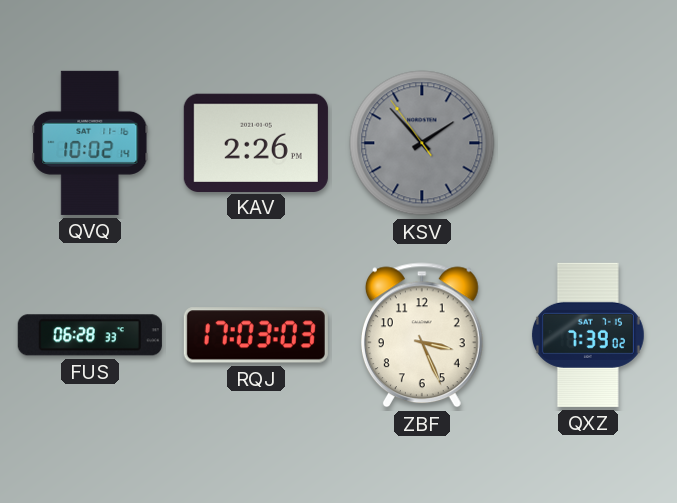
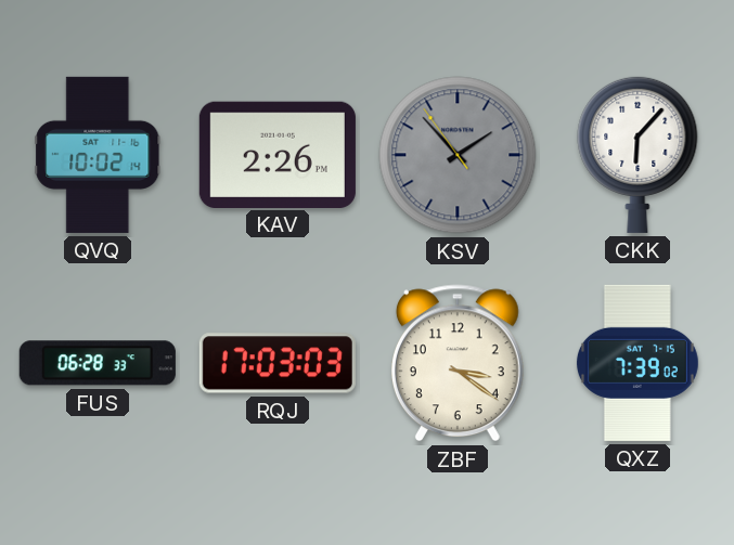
CKK: none -> 6:07
ZBF: 3:26 -> 3:21
